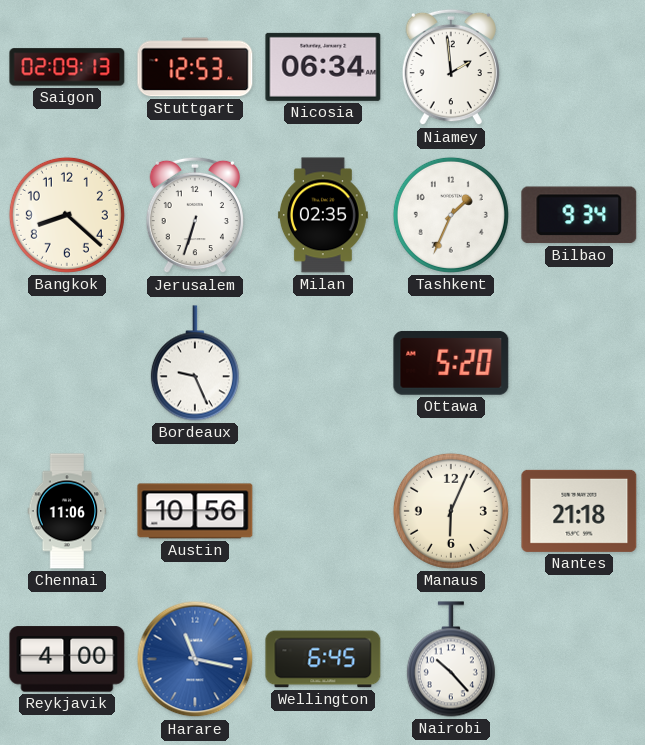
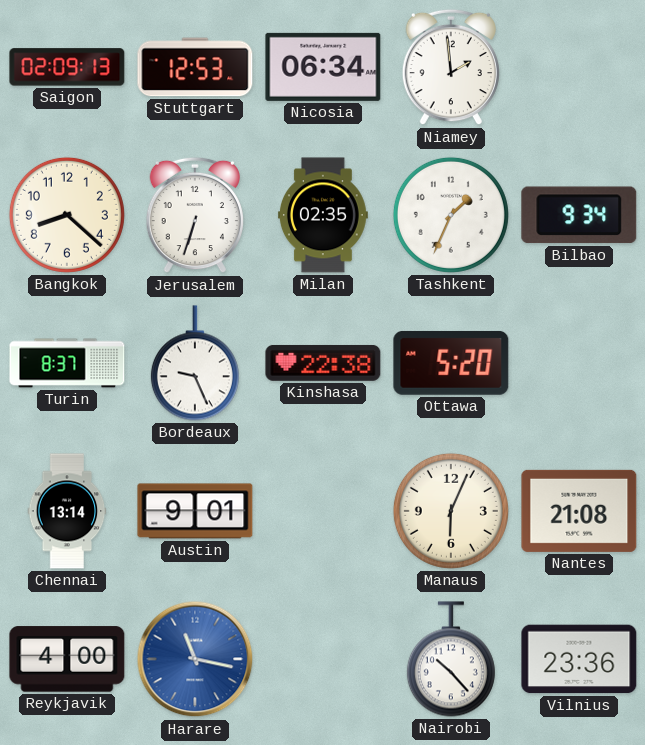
Turin: none -> 8:37
Kinshasa: none -> 22:38
Chennai: 11:06 -> 13:14
Austin: 10:56 -> 9:01
Nantes: 21:18 -> 21:08
Wellington: 6:45 -> none
Vilnius: none -> 23:36
